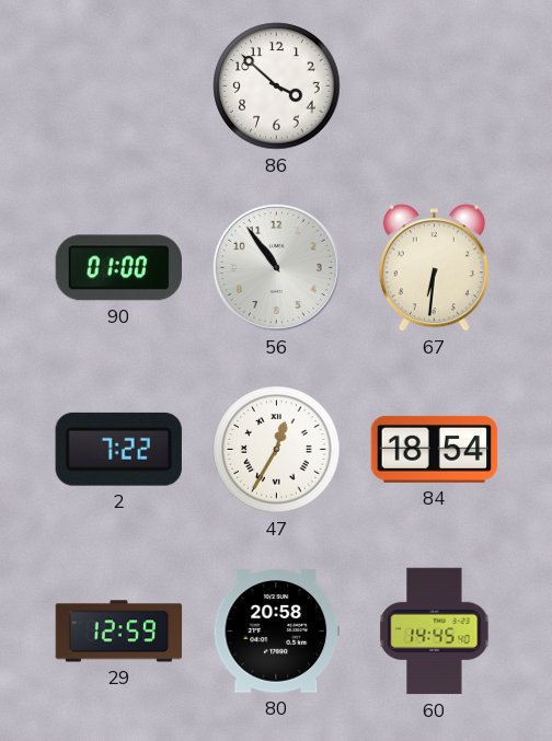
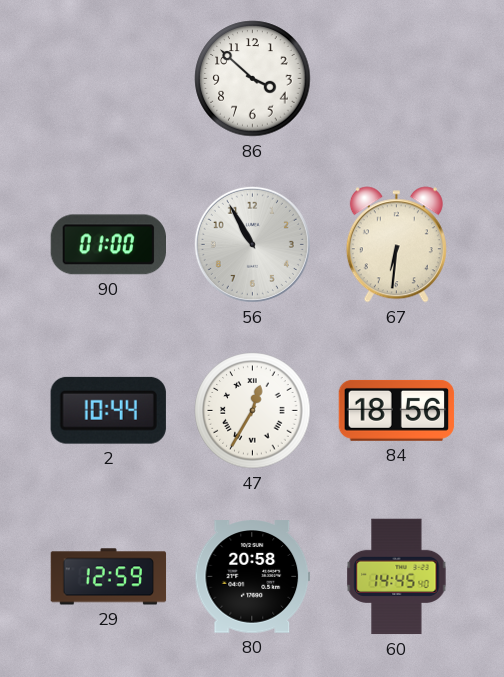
56: 10:54 -> 10:55
2: 7:22 -> 10:44
84: 18:54 -> 18:56
